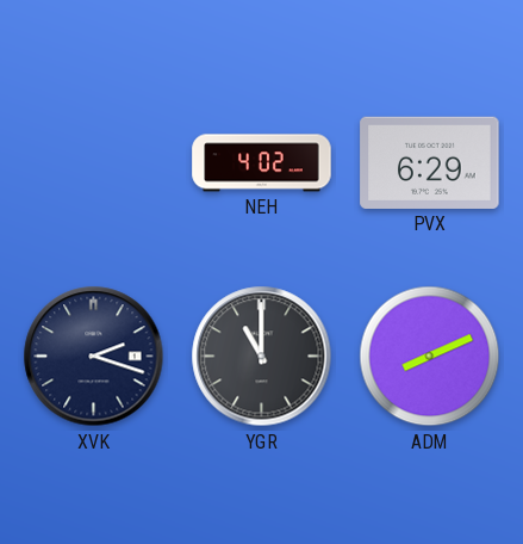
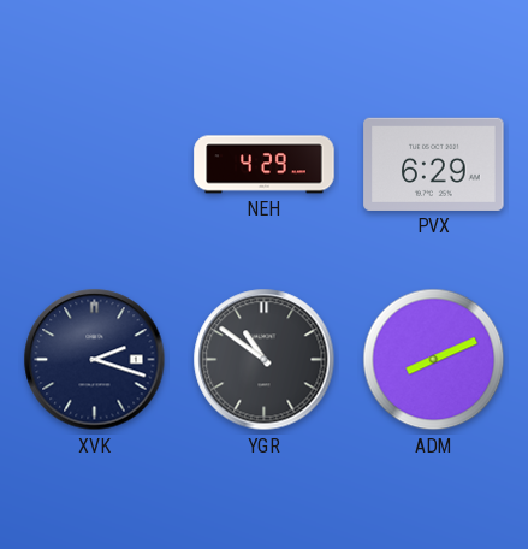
NEH: 4:02 -> 4:29
YGR: 11:00 -> 10:51
